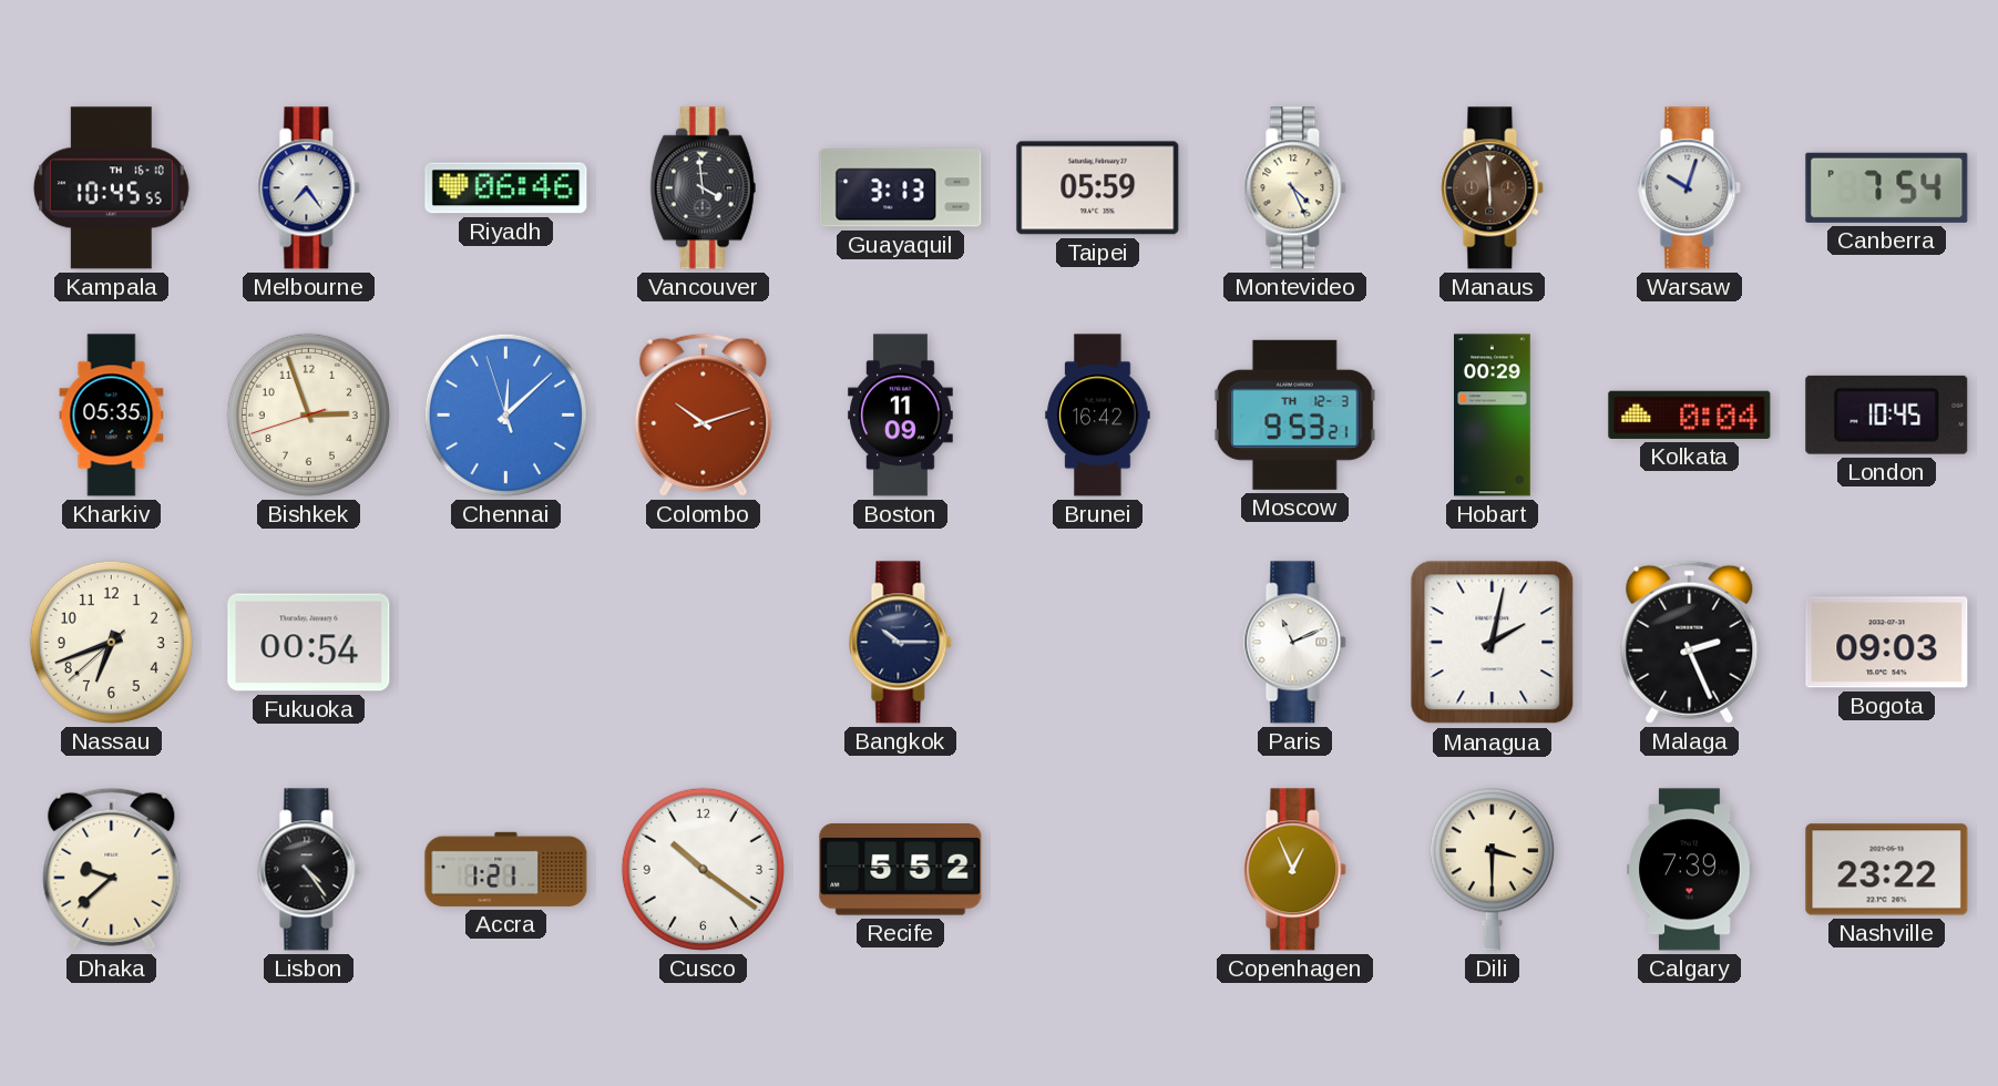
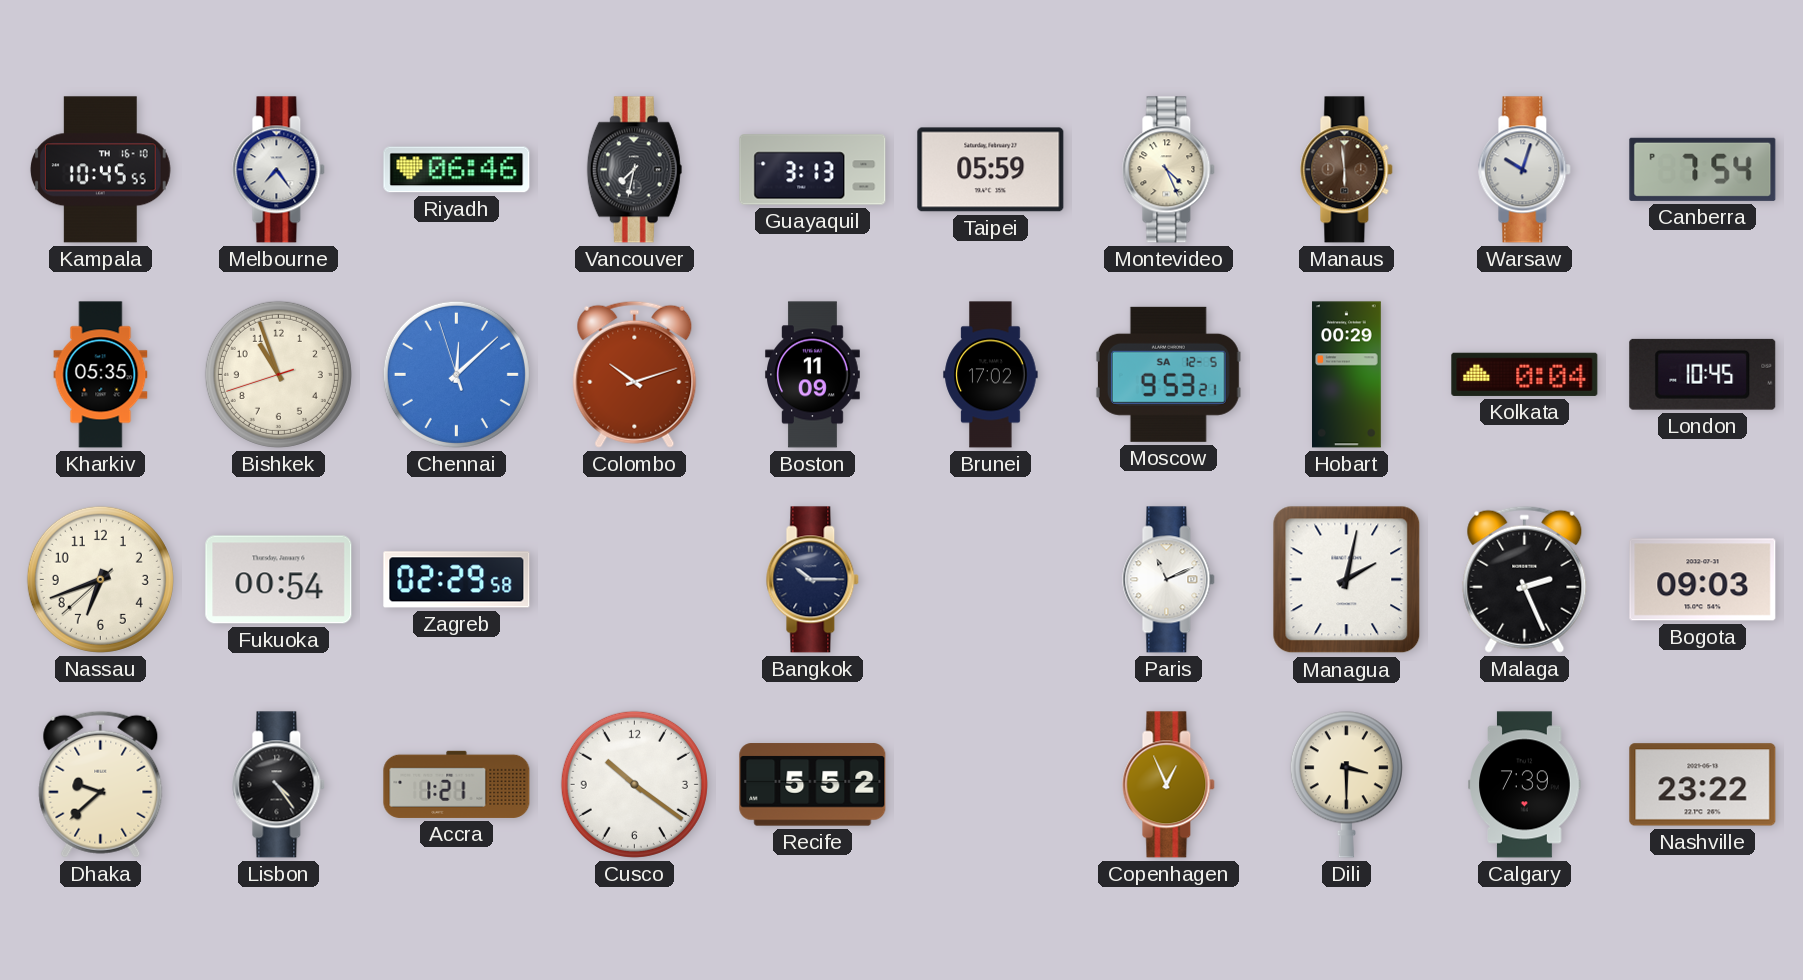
Vancouver: 3:59 -> 7:32
Bishkek: 2:56 -> 10:56
Brunei: 16:42 -> 17:02
Moscow date: TH 12-3 -> SA 12-5
Zagreb: none -> 02:29
